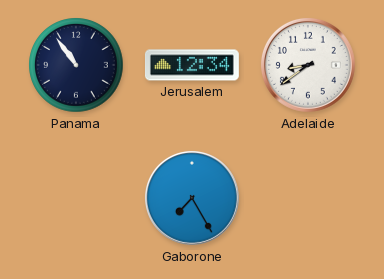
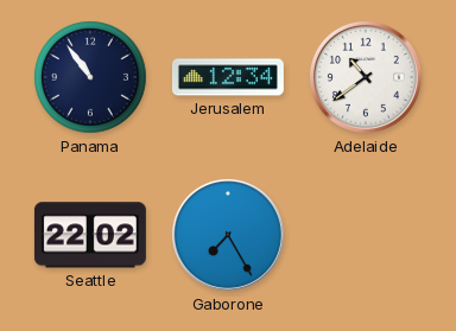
Adelaide: 8:39 -> 10:39
Seattle: none -> 22:02
